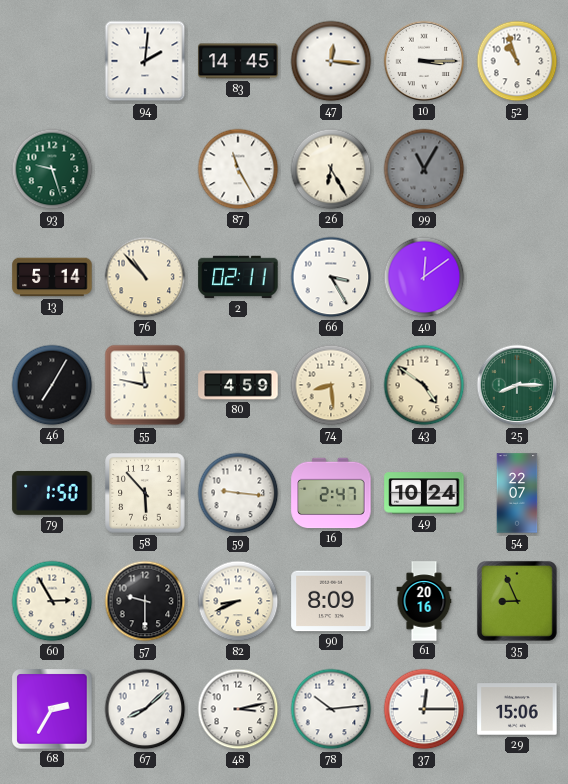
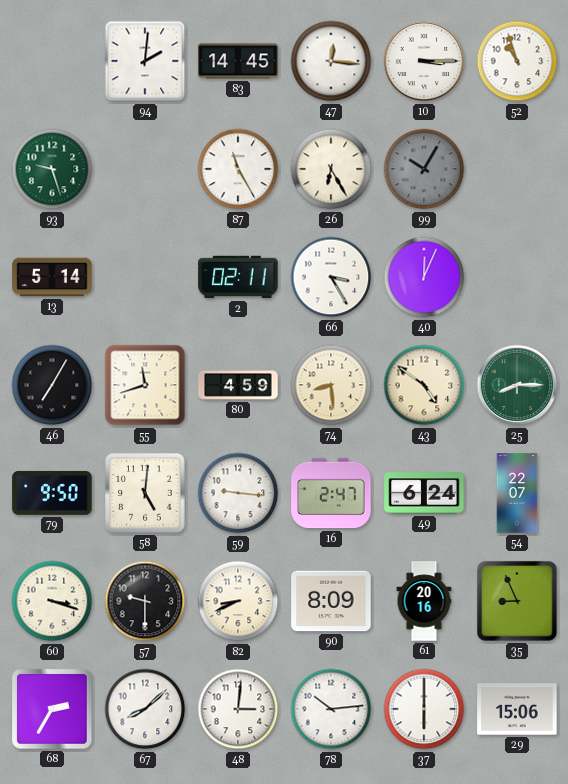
99: 11:05 -> 10:05
76: 10:53 -> none
40: 12:09 -> 12:04
55: 11:47 -> 11:42
79: 1:50 -> 9:50
58: 5:53 -> 5:01
49: 10:24 -> 6:24
60: 2:55 -> 3:18
48: 3:13 -> 3:01
37: 12:15 -> 6:00
